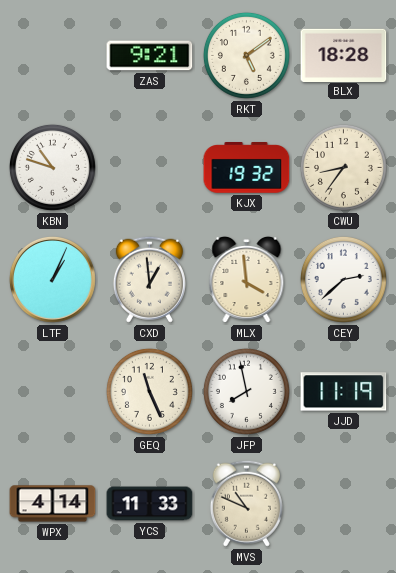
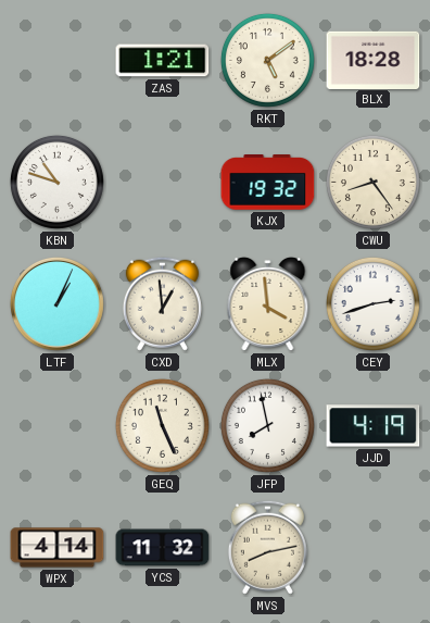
ZAS: 9:21 -> 1:21
CWU: 8:36 -> 8:24
CEY: 2:38 -> 2:42
JJD: 11:19 -> 4:19
YCS: 11:33 -> 11:32
MVS: 10:49 -> 8:13
